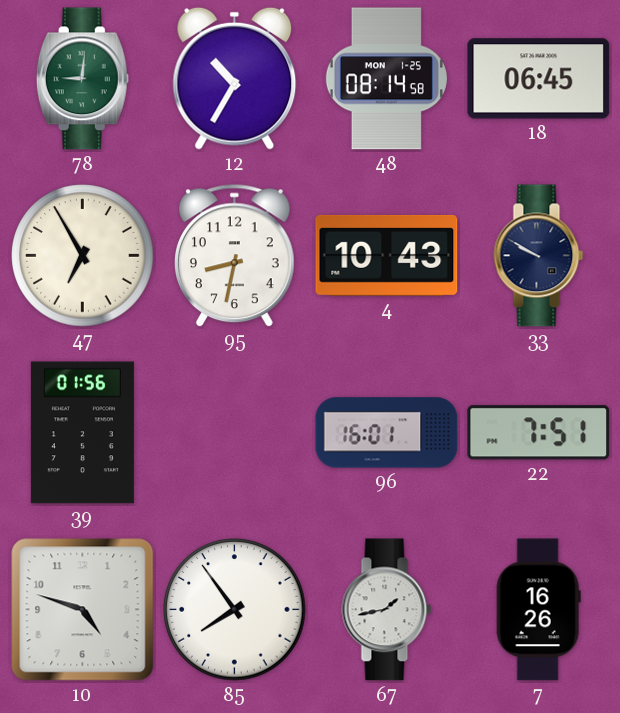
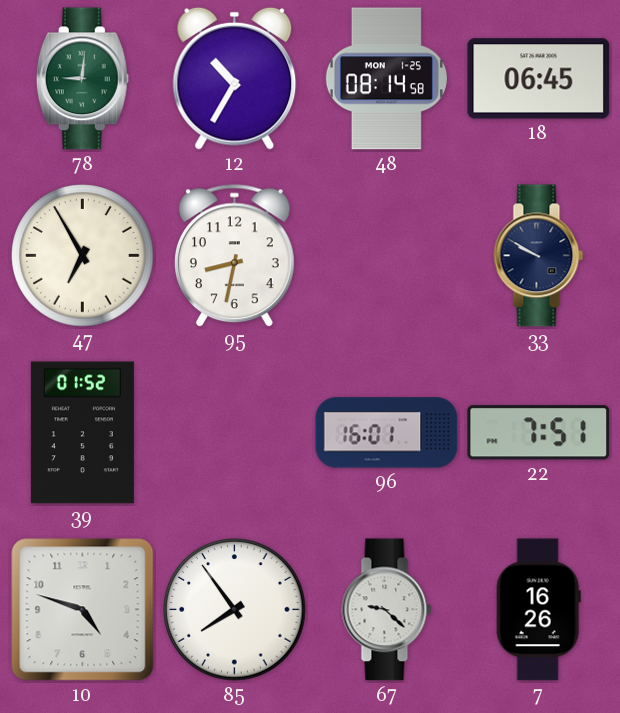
4: 10:43 -> none
39: 01:56 -> 01:52
67: 1:43 -> 9:22
